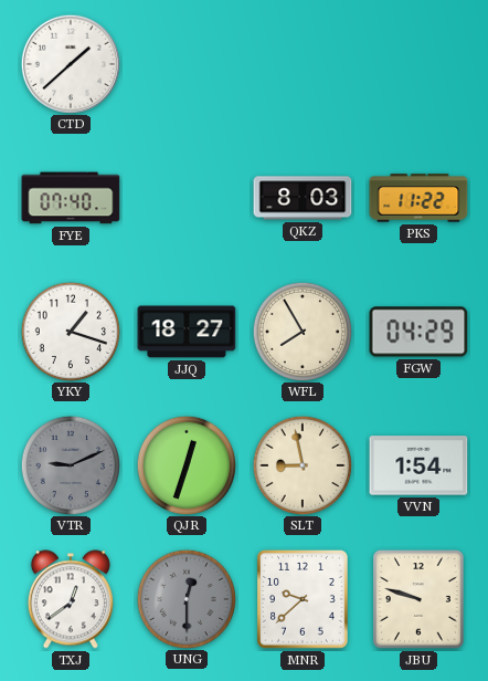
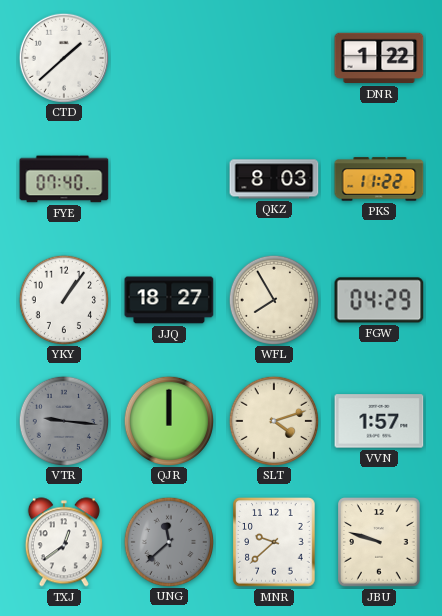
DNR: none -> 1:22
YKY: 1:18 -> 1:06
VTR: 9:11 -> 9:16
QJR: 12:33 -> 12:00
SLT: 8:58 -> 4:12
VVN: 1:54 -> 1:57
UNG: 12:30 -> 11:38
